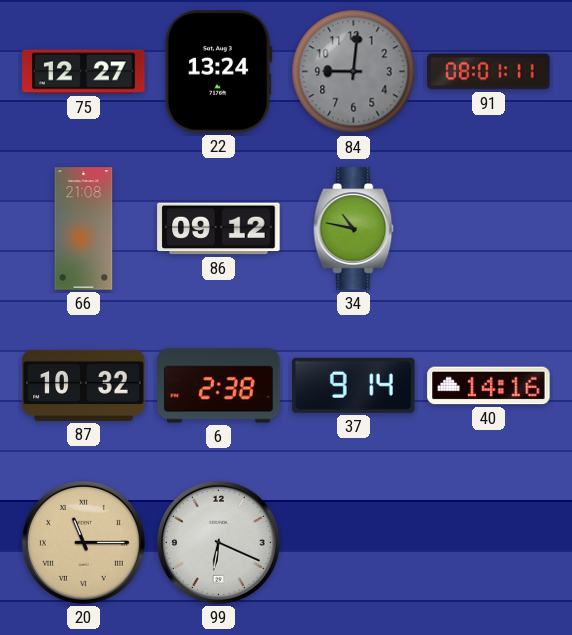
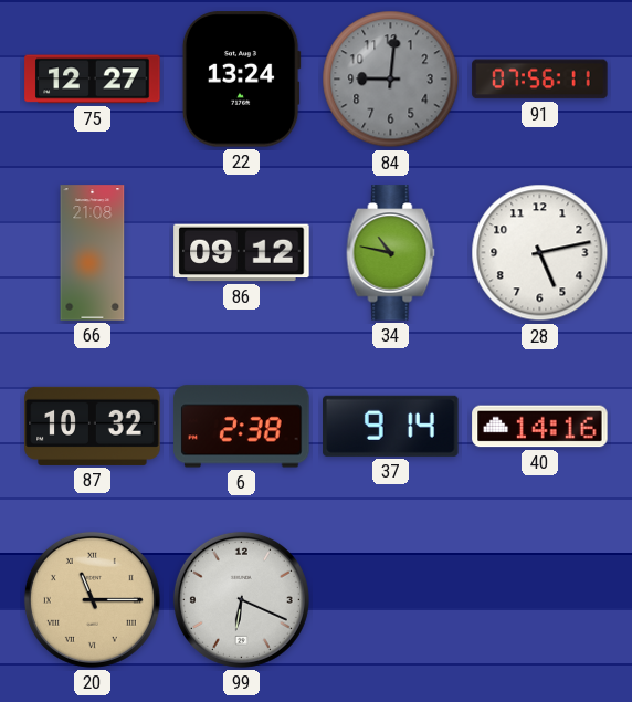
91: 08:01 -> 07:56
28: none -> 5:13
